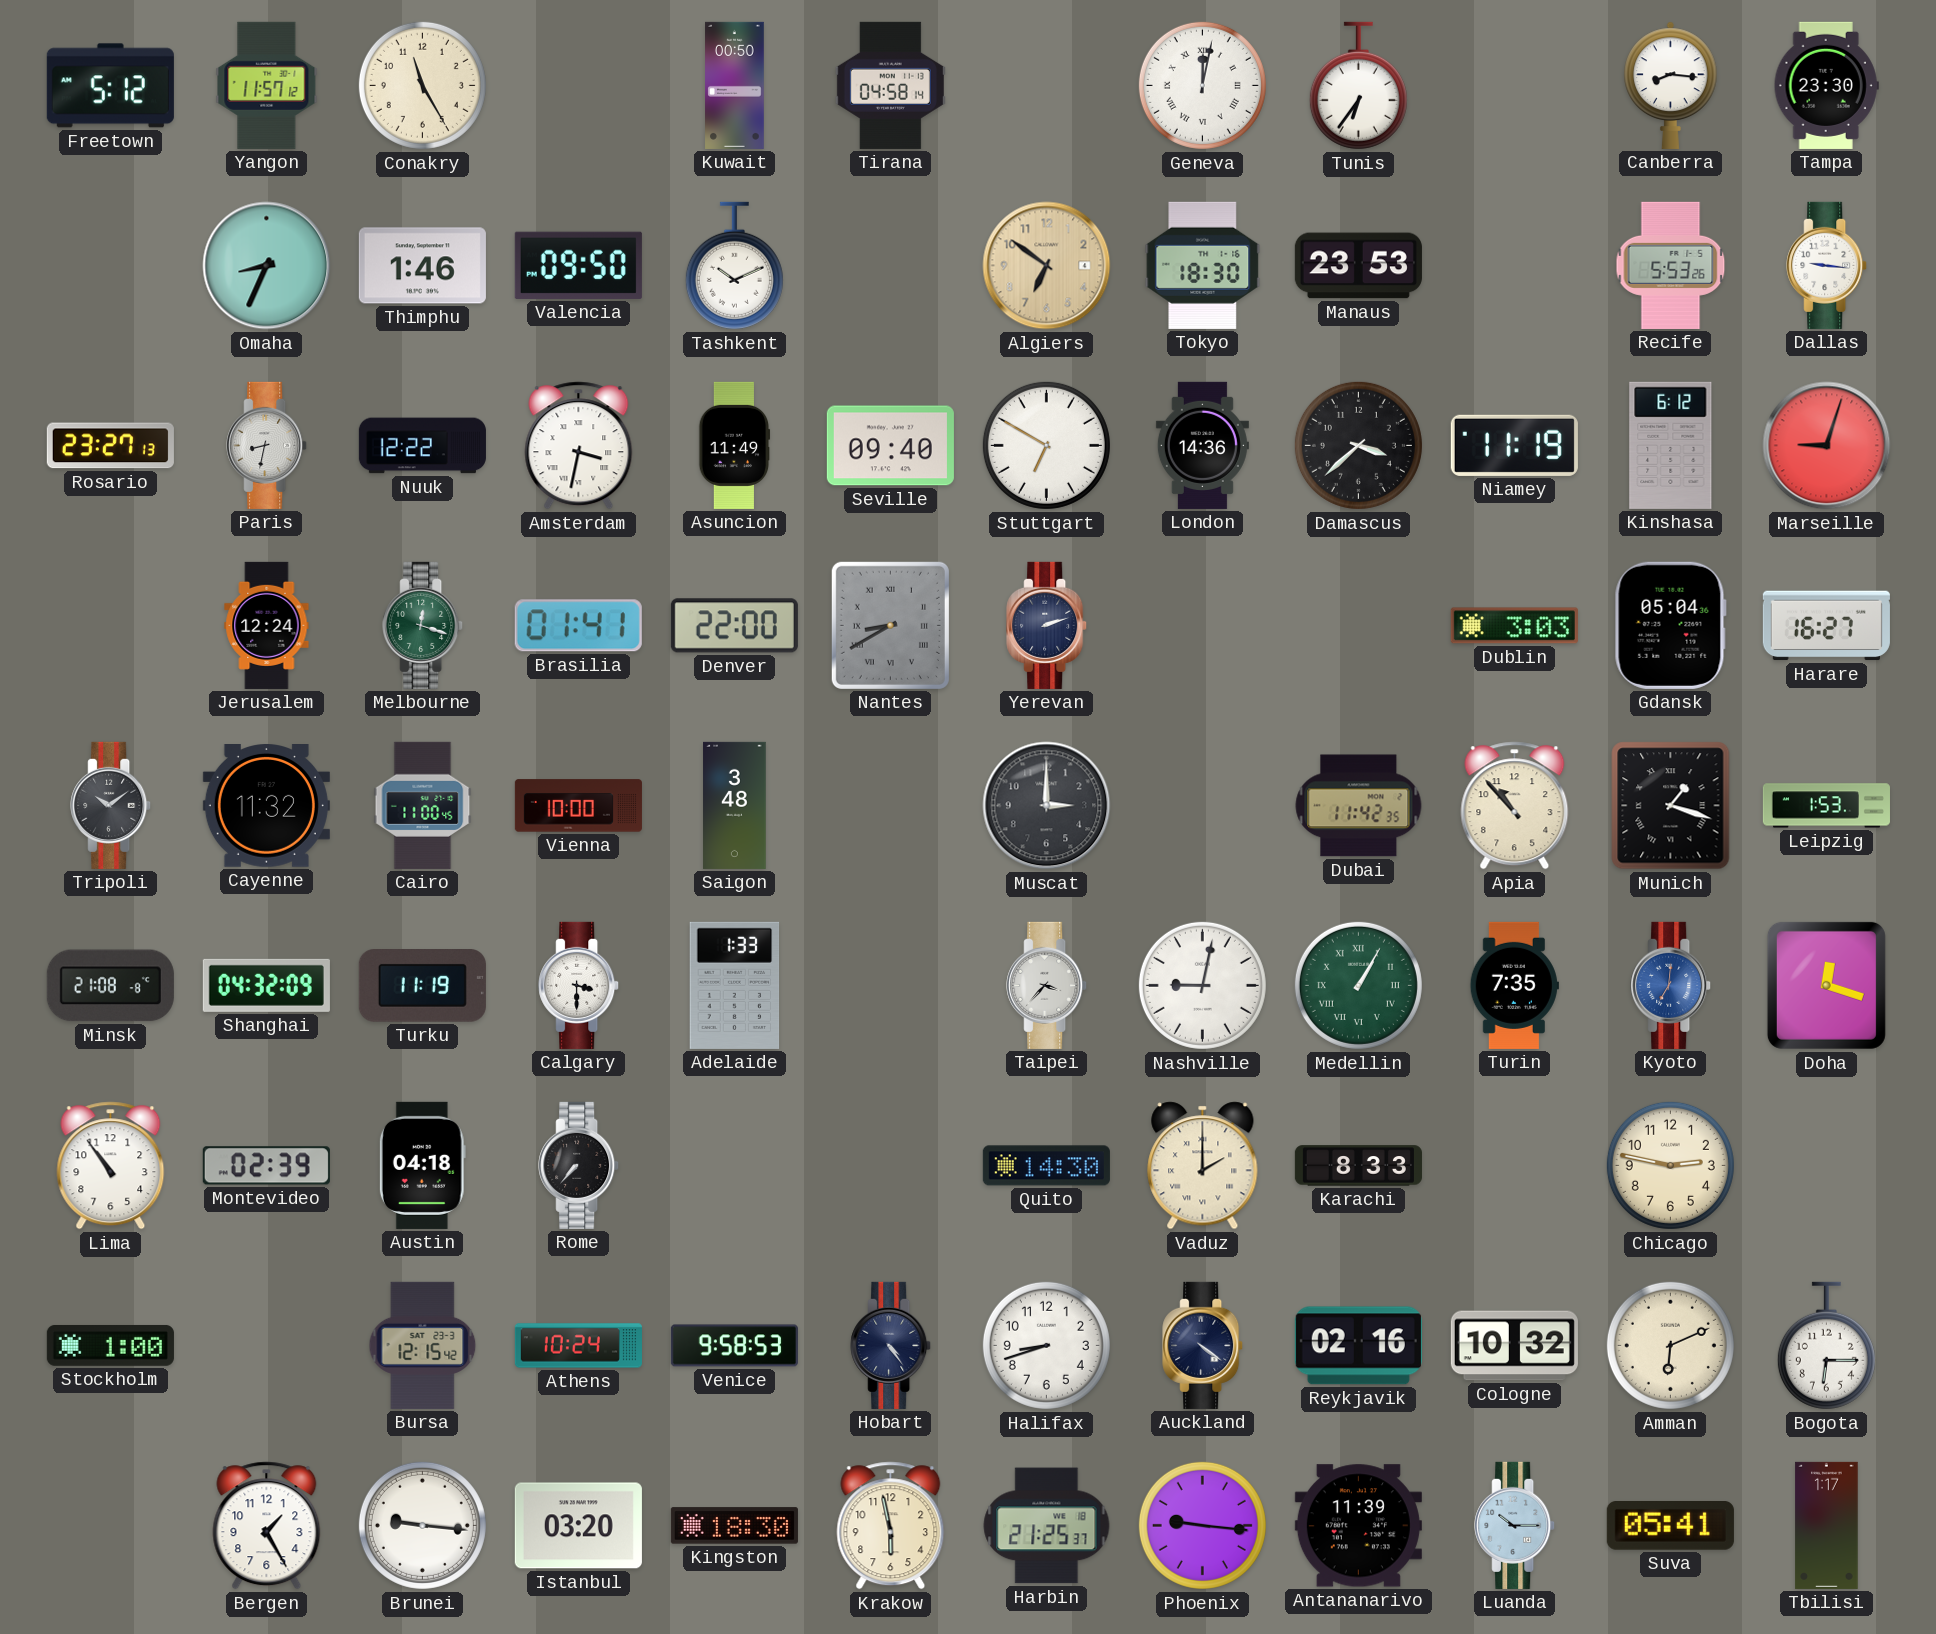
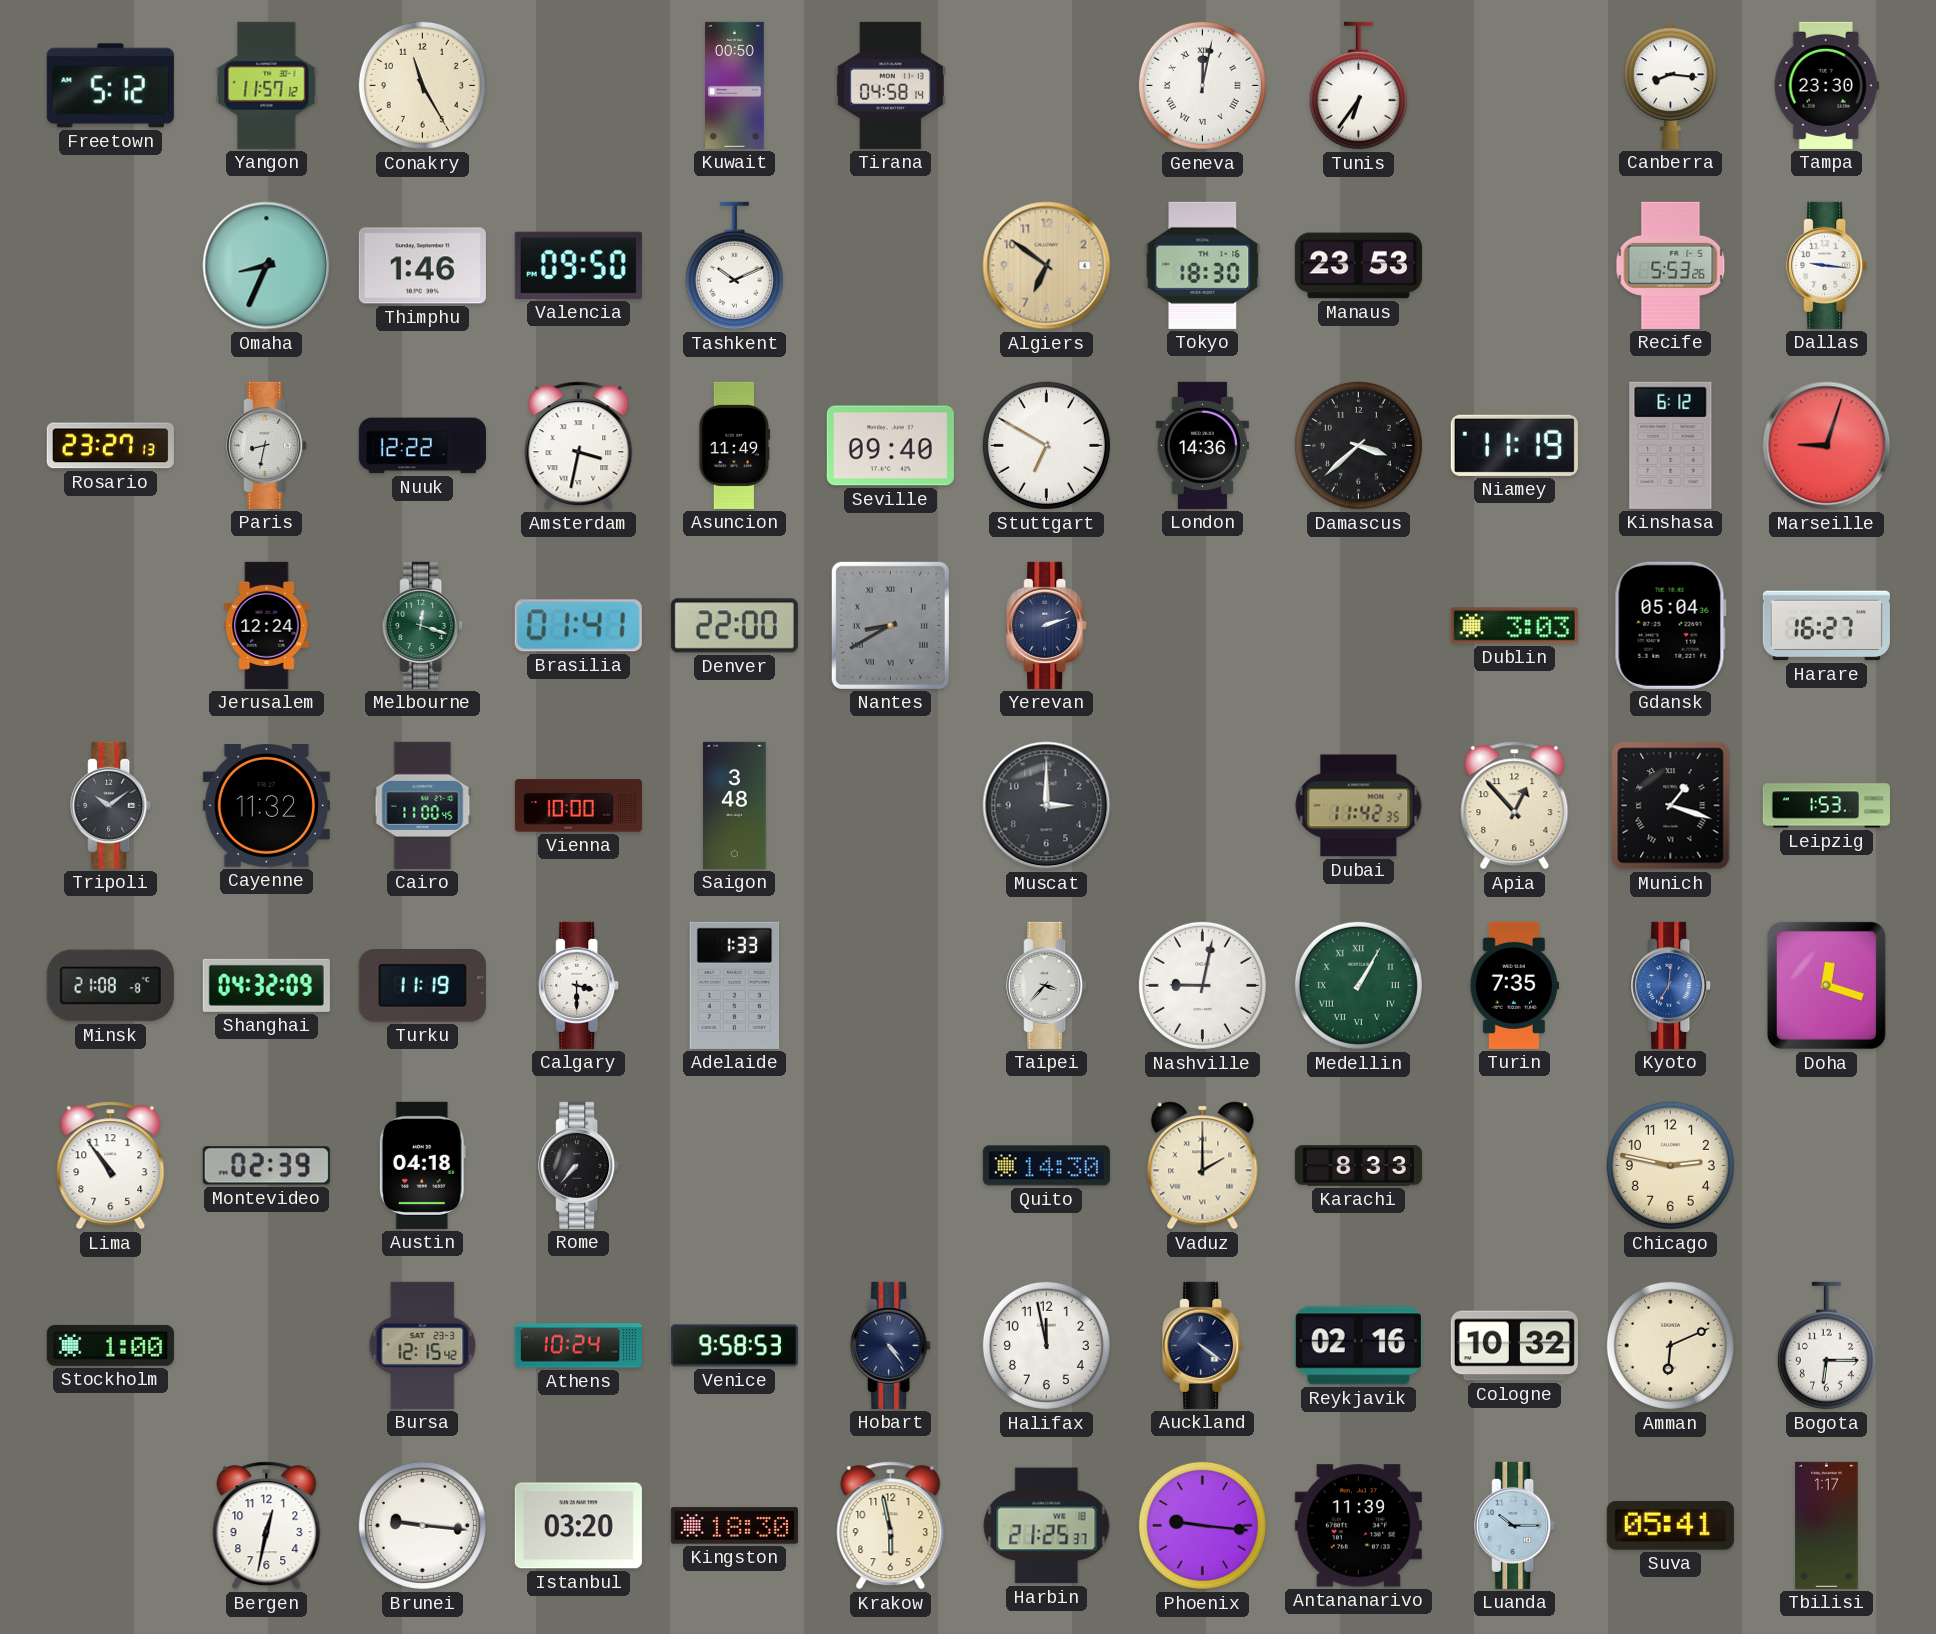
Apia: 10:53 -> 12:53
Halifax: 8:42 -> 11:58
Bergen: 1:25 -> 12:32
